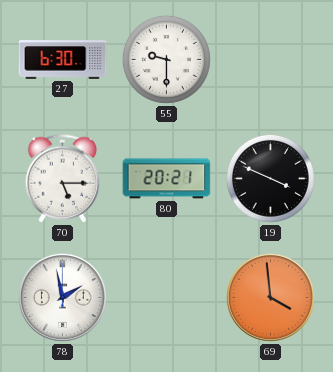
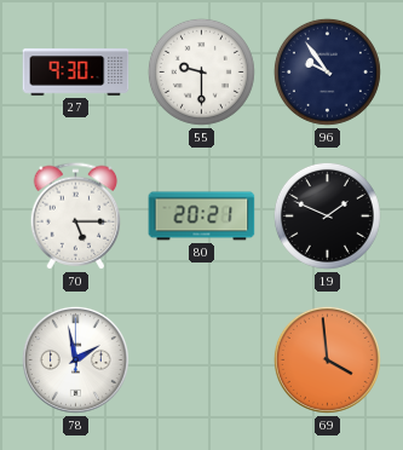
27: 6:30 -> 9:30
96: none -> 9:54
19: 3:49 -> 1:49
